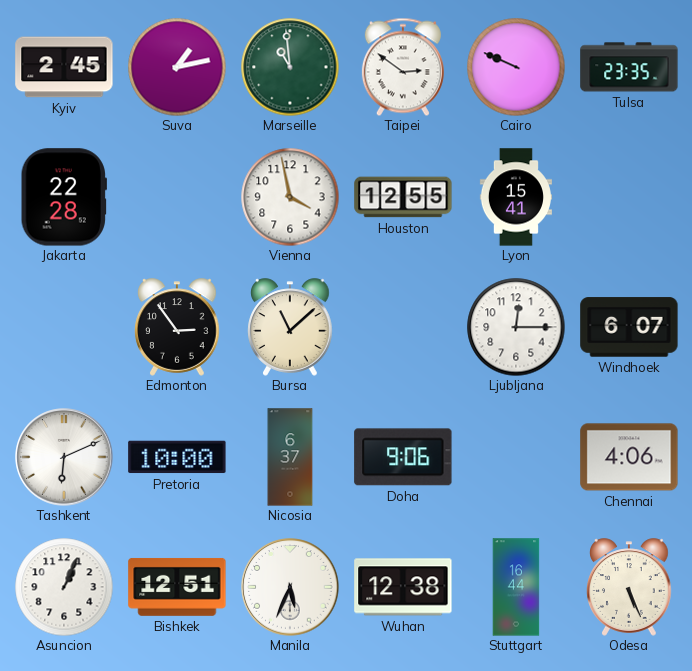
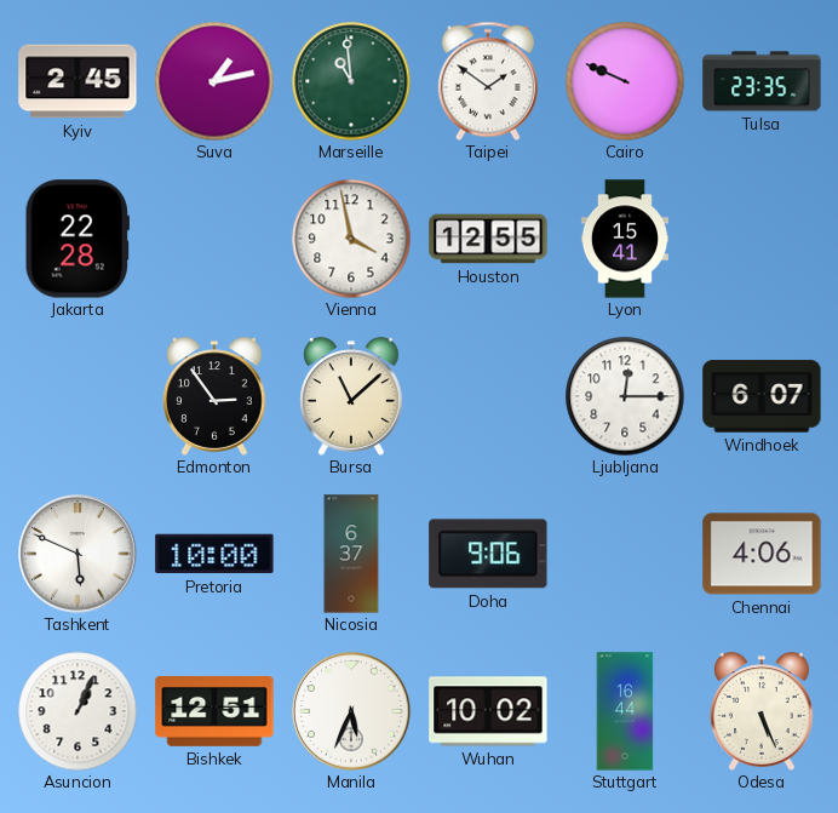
Taipei: 2:51 -> 1:51
Tashkent: 6:11 -> 5:49
Wuhan: 12:38 -> 10:02
